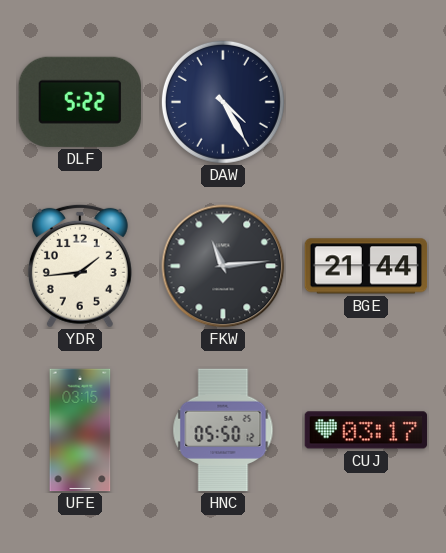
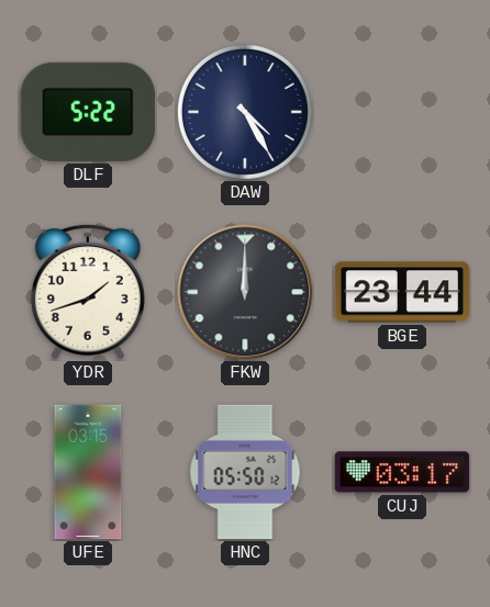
YDR: 1:44 -> 1:42
FKW: 11:14 -> 12:00
BGE: 21:44 -> 23:44
